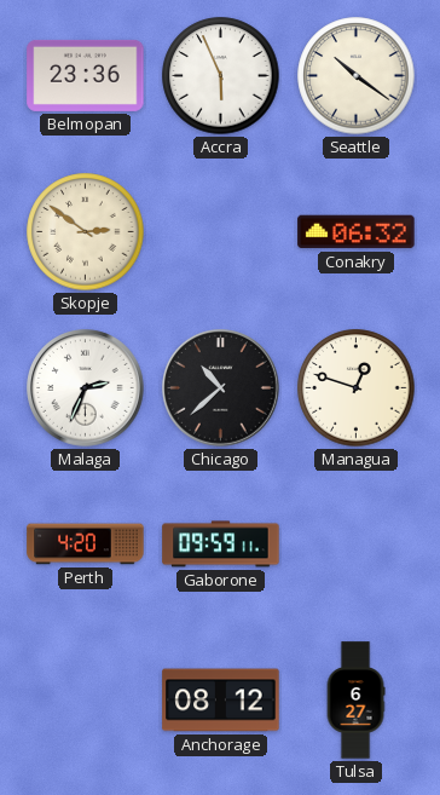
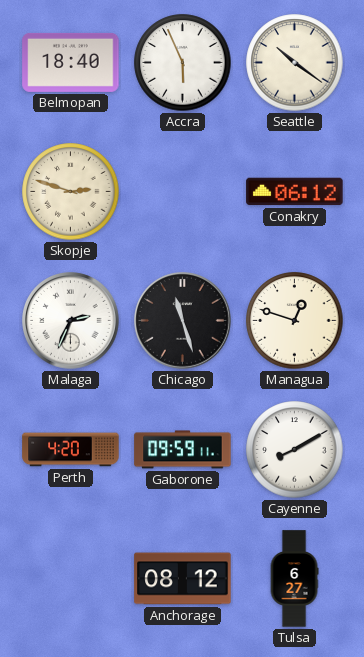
Belmopan: 23:36 -> 18:40
Skopje: 2:51 -> 2:48
Conakry: 06:32 -> 06:12
Chicago: 10:38 -> 11:27
Cayenne: none -> 8:10
